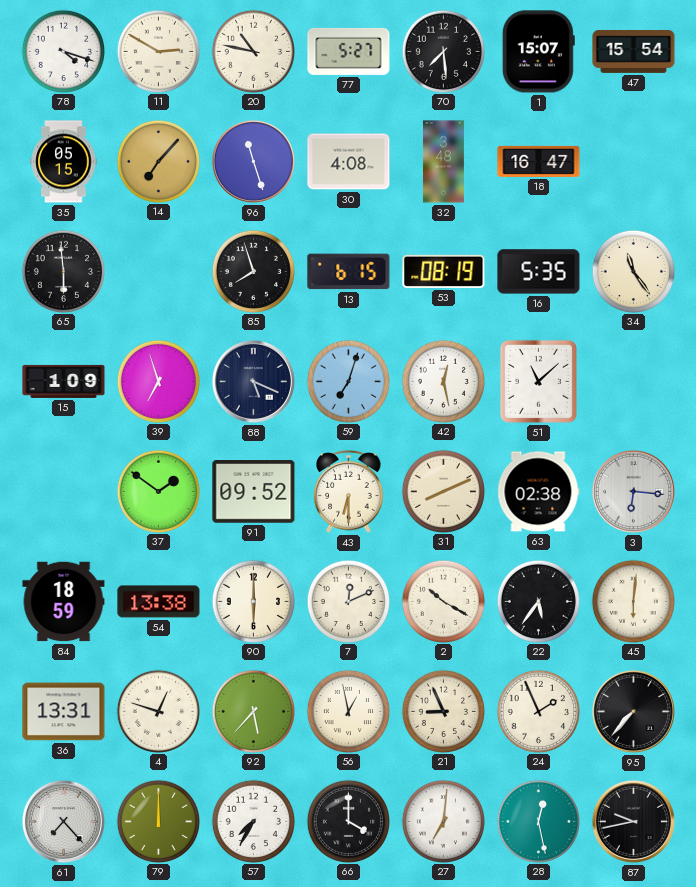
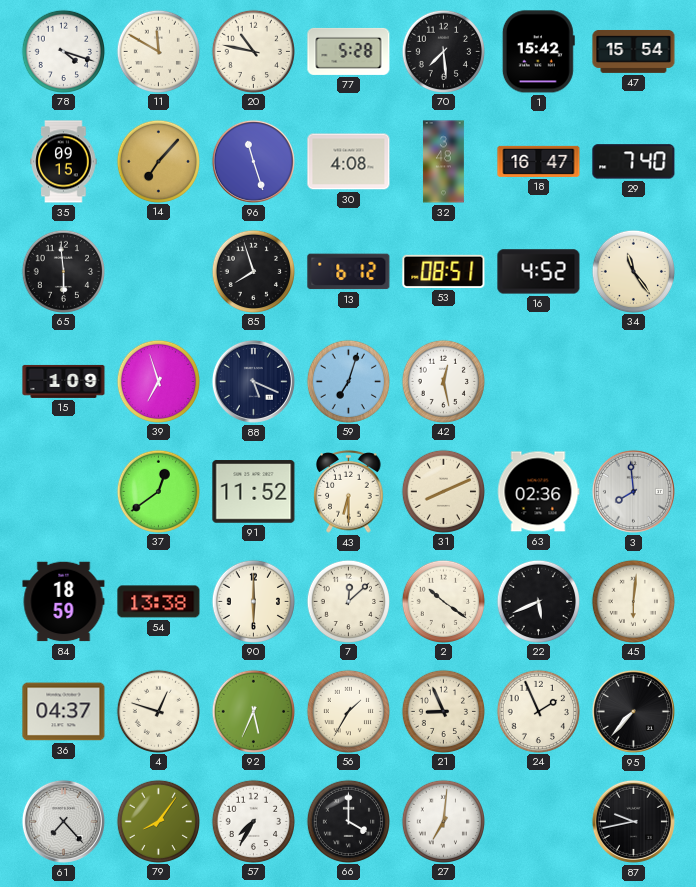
11: 2:50 -> 11:50
77: 5:27 -> 5:28
1: 15:07 -> 15:42
35: 05:15 -> 09:15
29: none -> 7:40
13: 6:15 -> 6:12
53: 08:19 -> 08:51
16: 5:35 -> 4:52
51: 11:08 -> none
37: 1:51 -> 12:39
91: 09:52 -> 11:52
63: 02:38 -> 02:36
3: 6:16 -> 7:59
7: 12:11 -> 12:08
2: 10:20 -> 10:21
22: 5:36 -> 5:41
36: 13:31 -> 04:37
92: 5:37 -> 5:34
56: 12:58 -> 1:35
79: 12:00 -> 8:06
28: 12:28 -> none
